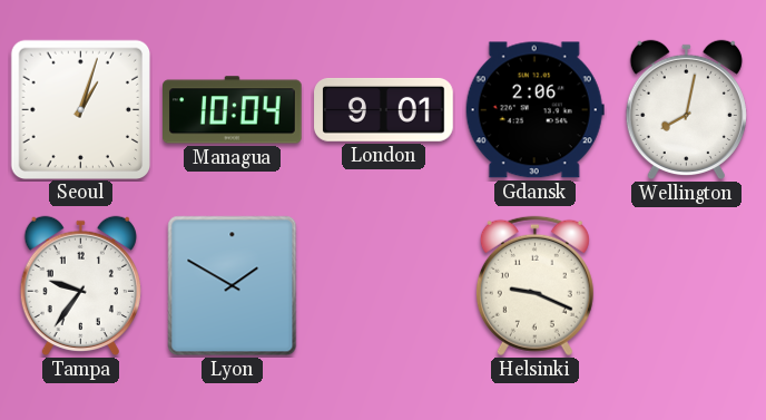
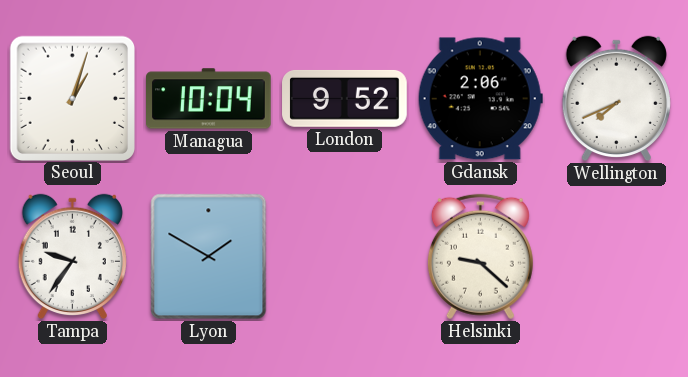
London: 9:01 -> 9:52
Wellington: 8:02 -> 7:41
Helsinki: 9:19 -> 9:22
